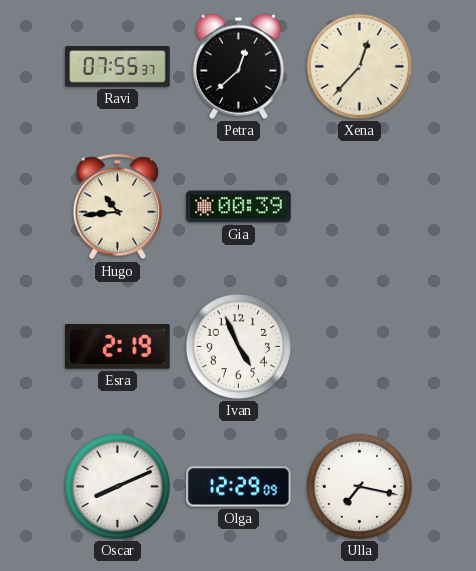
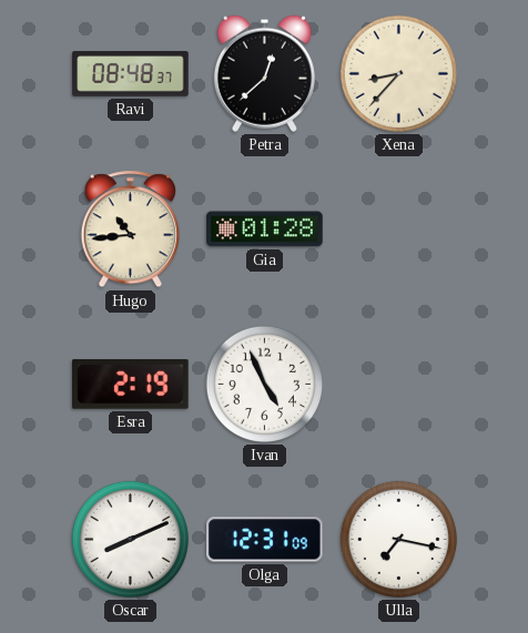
Ravi: 07:55 -> 08:48
Xena: 12:37 -> 8:37
Gia: 00:39 -> 01:28
Olga: 12:29 -> 12:31
